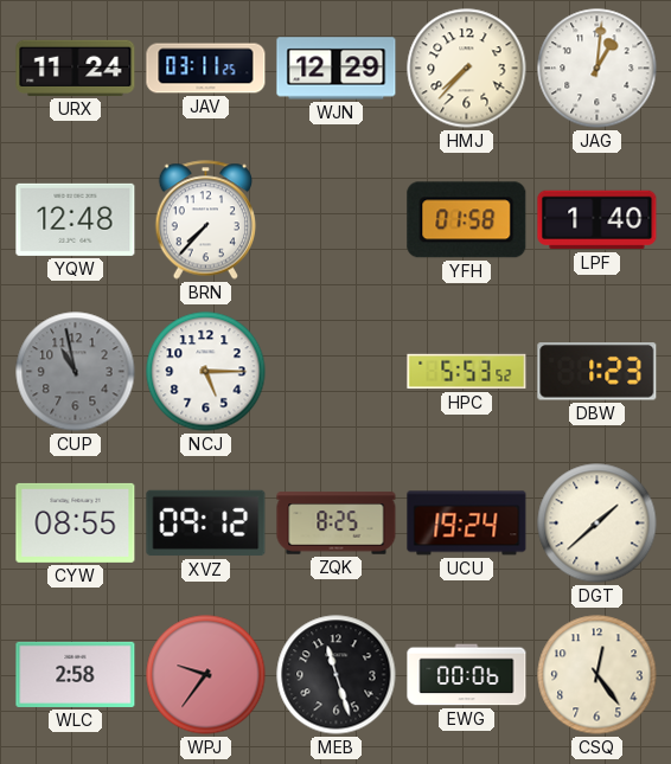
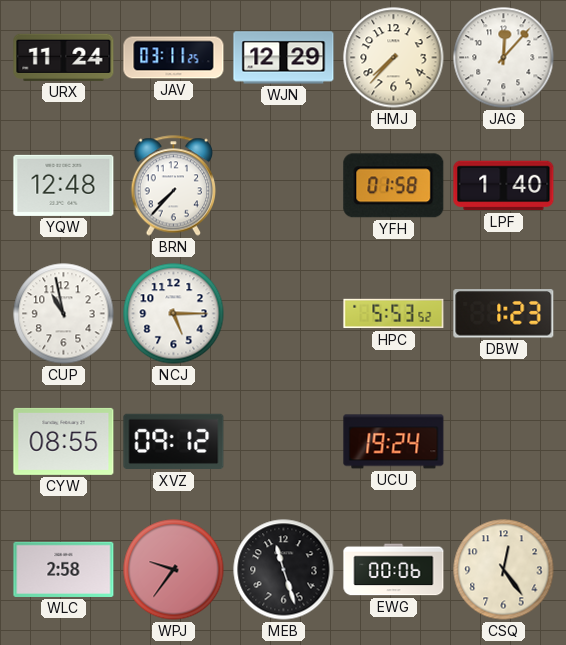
JAG: 1:01 -> 12:07
CUP dial: grey -> white
ZQK: 8:25 -> none
DGT: 1:38 -> none
